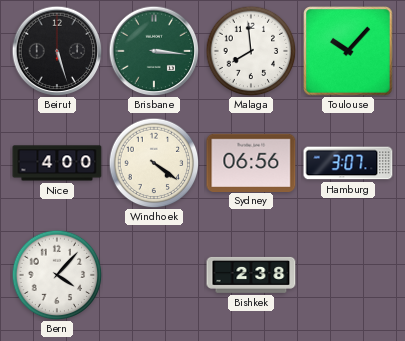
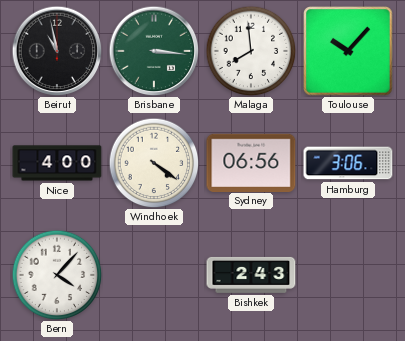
Beirut: 5:27 -> 10:58
Hamburg: 3:07 -> 3:06
Bishkek: 2:38 -> 2:43
